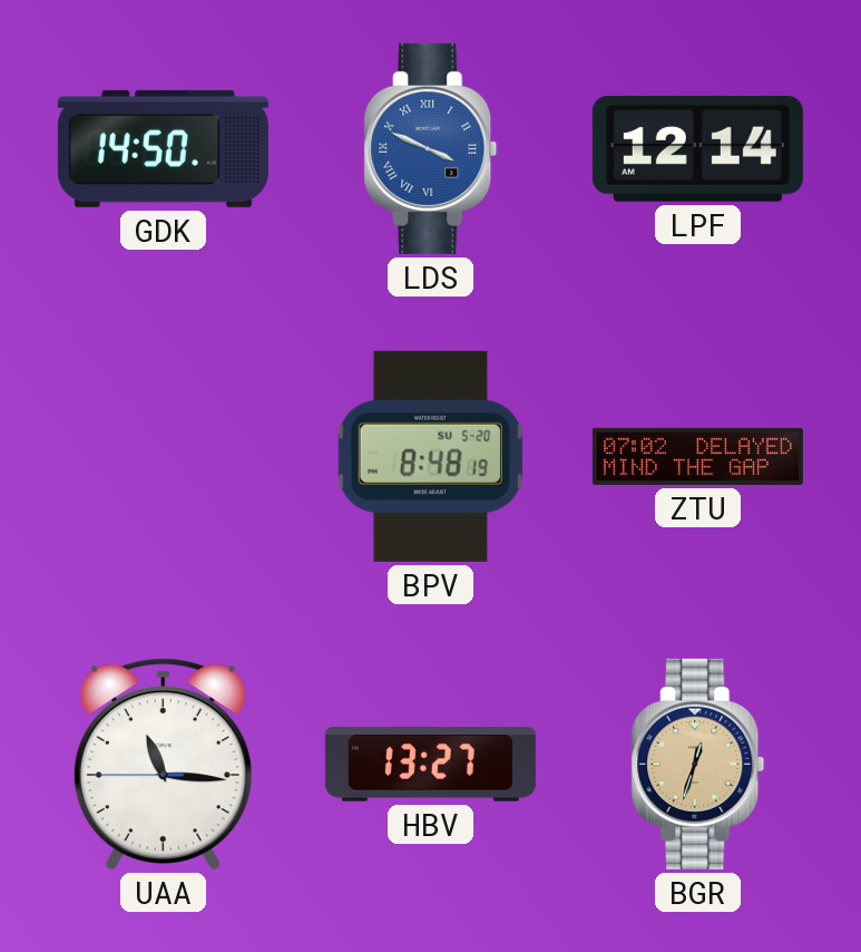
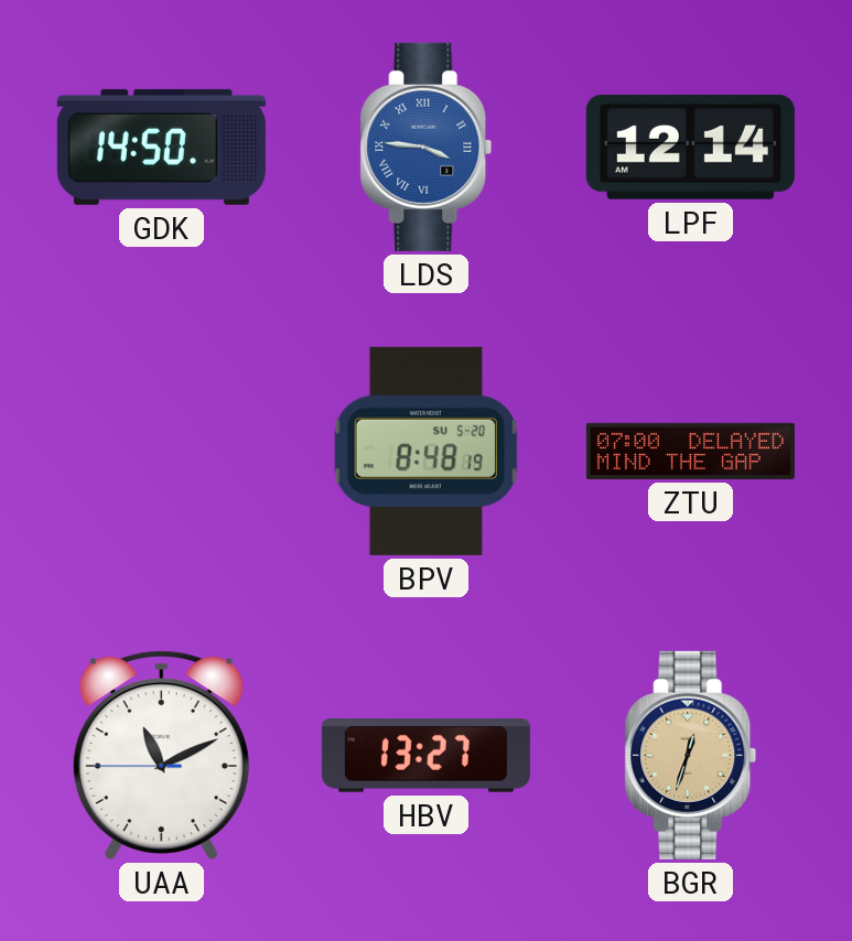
LDS: 3:49 -> 3:46
ZTU: 07:02 -> 07:00
UAA: 11:15 -> 11:10
